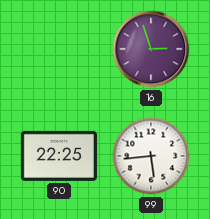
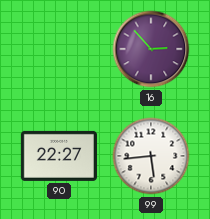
16: 2:57 -> 2:53
90: 22:25 -> 22:27
